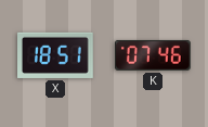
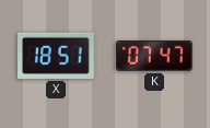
K: 07:46 -> 07:47
